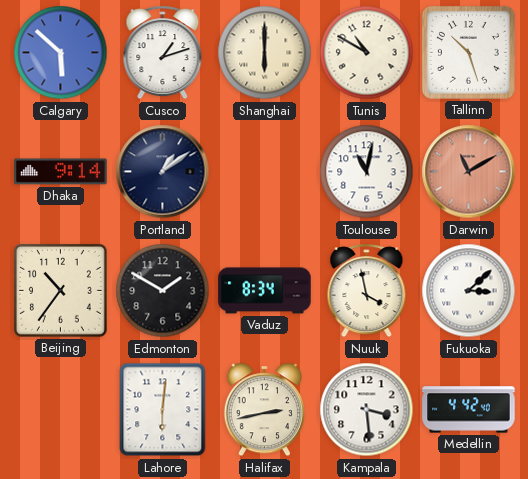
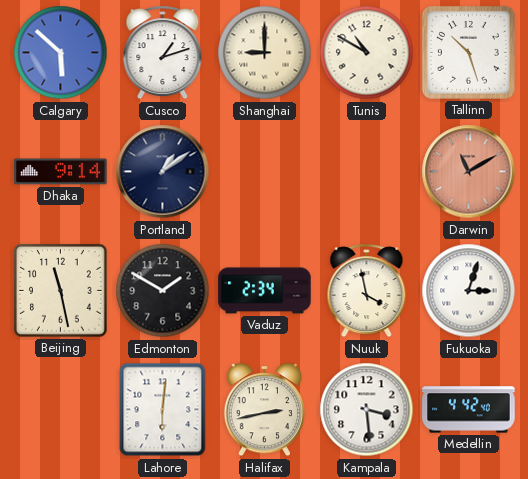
Shanghai: 6:00 -> 9:00
Toulouse: 11:02 -> none
Beijing: 10:36 -> 11:28
Vaduz: 8:34 -> 2:34
Fukuoka: 3:08 -> 3:03
